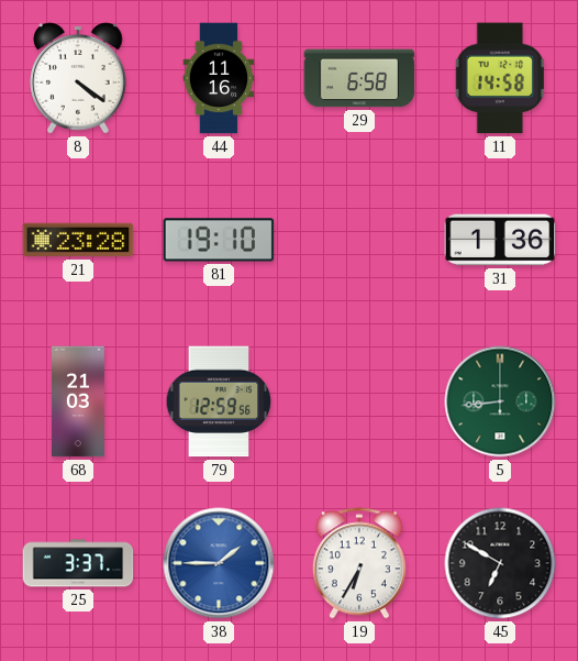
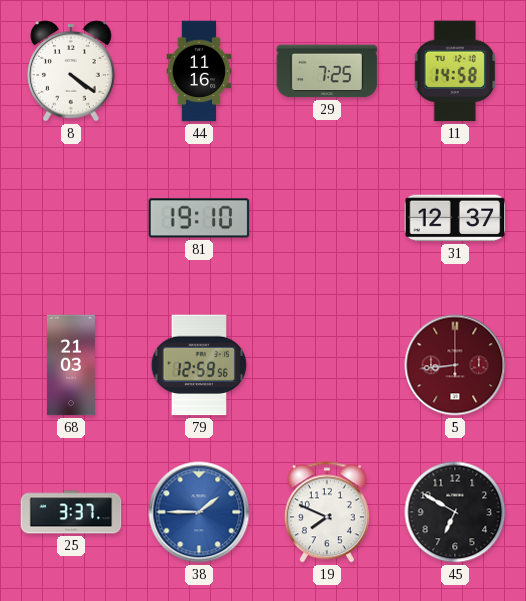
29: 6:58 -> 7:25
21: 23:28 -> none
31: 1:36 -> 12:37
5 dial: green -> burgundy
19: 6:35 -> 7:49
